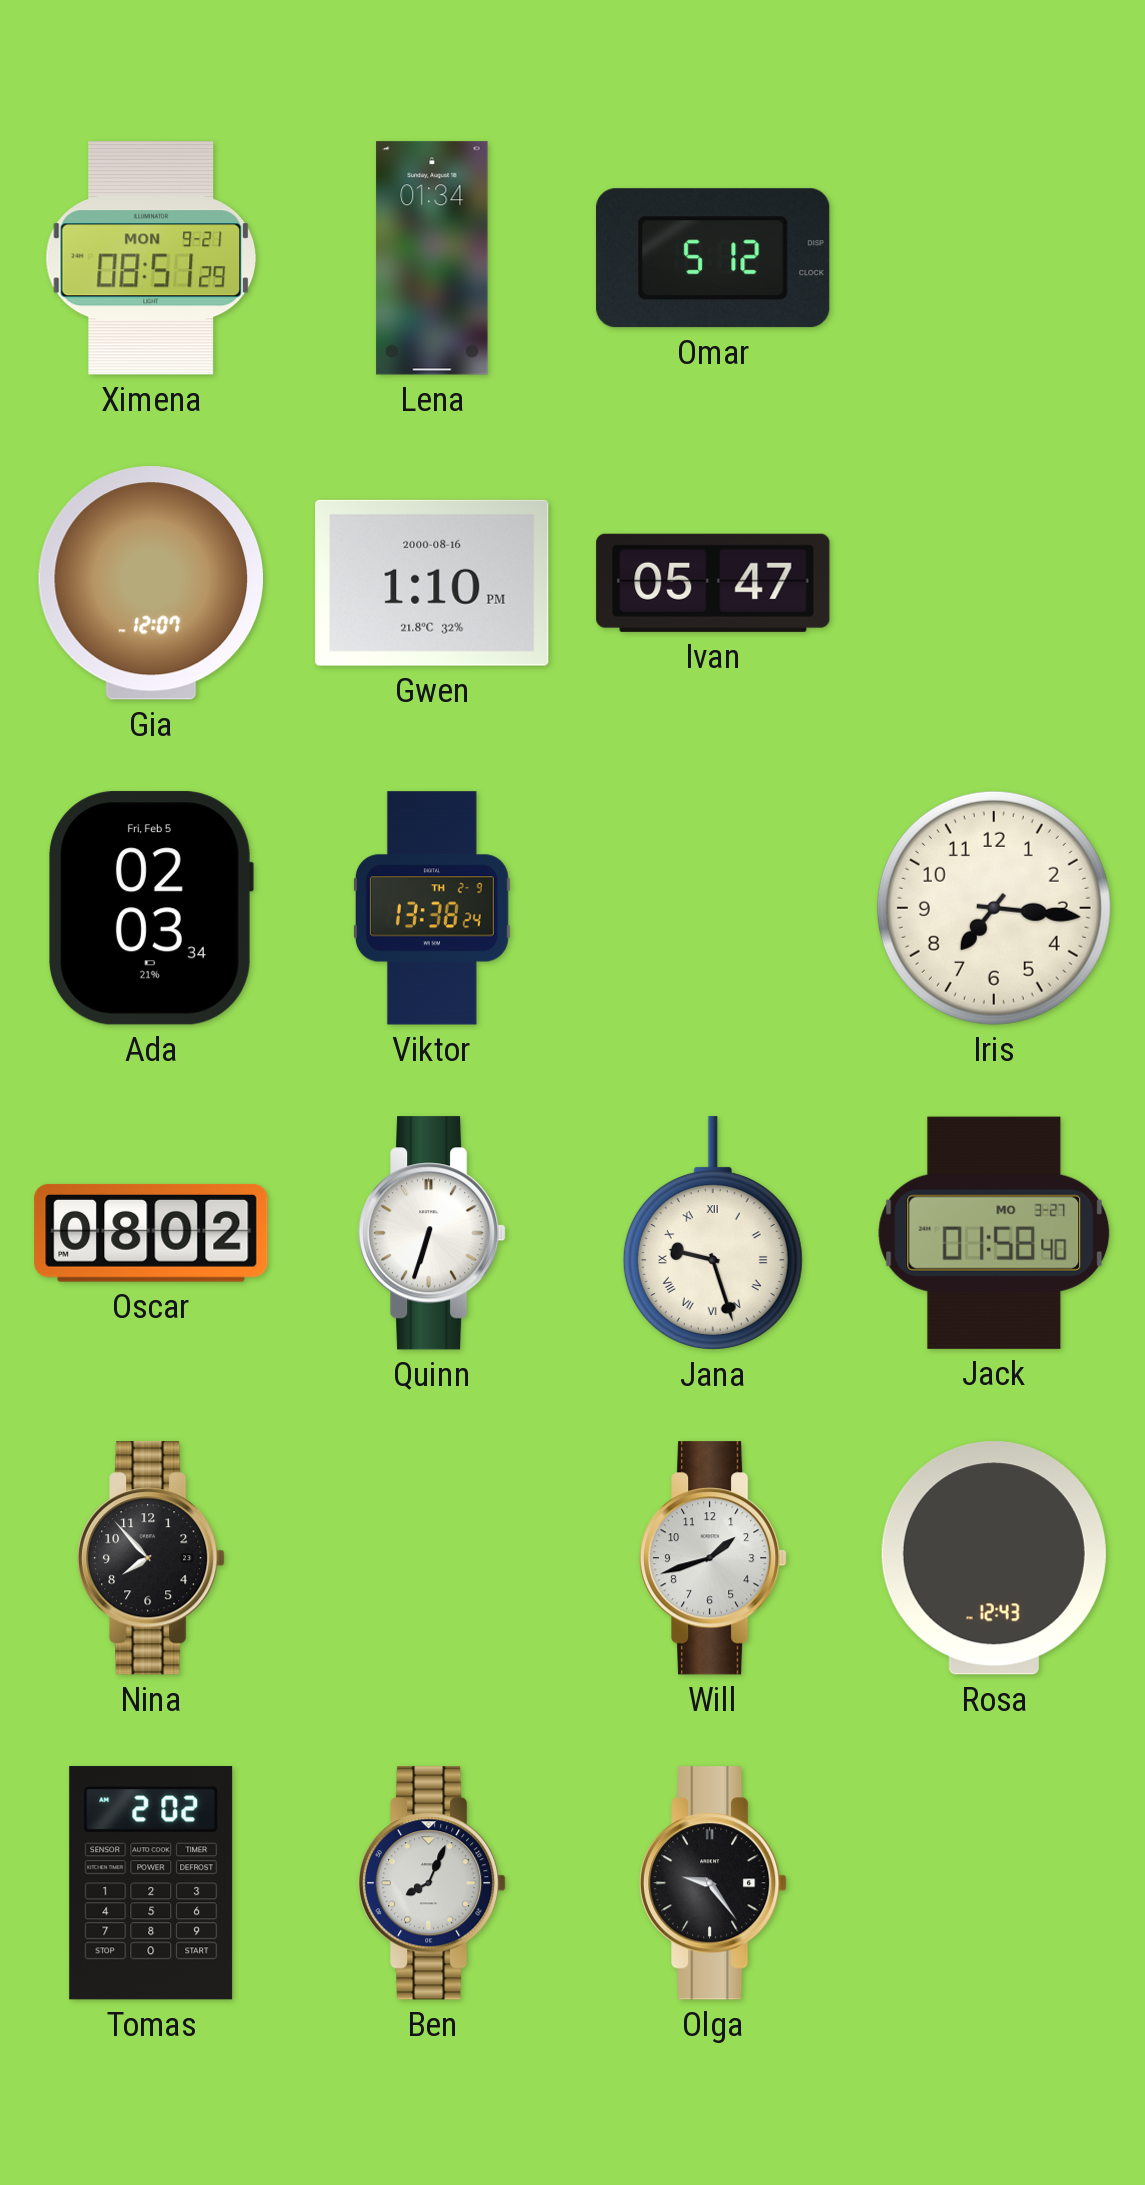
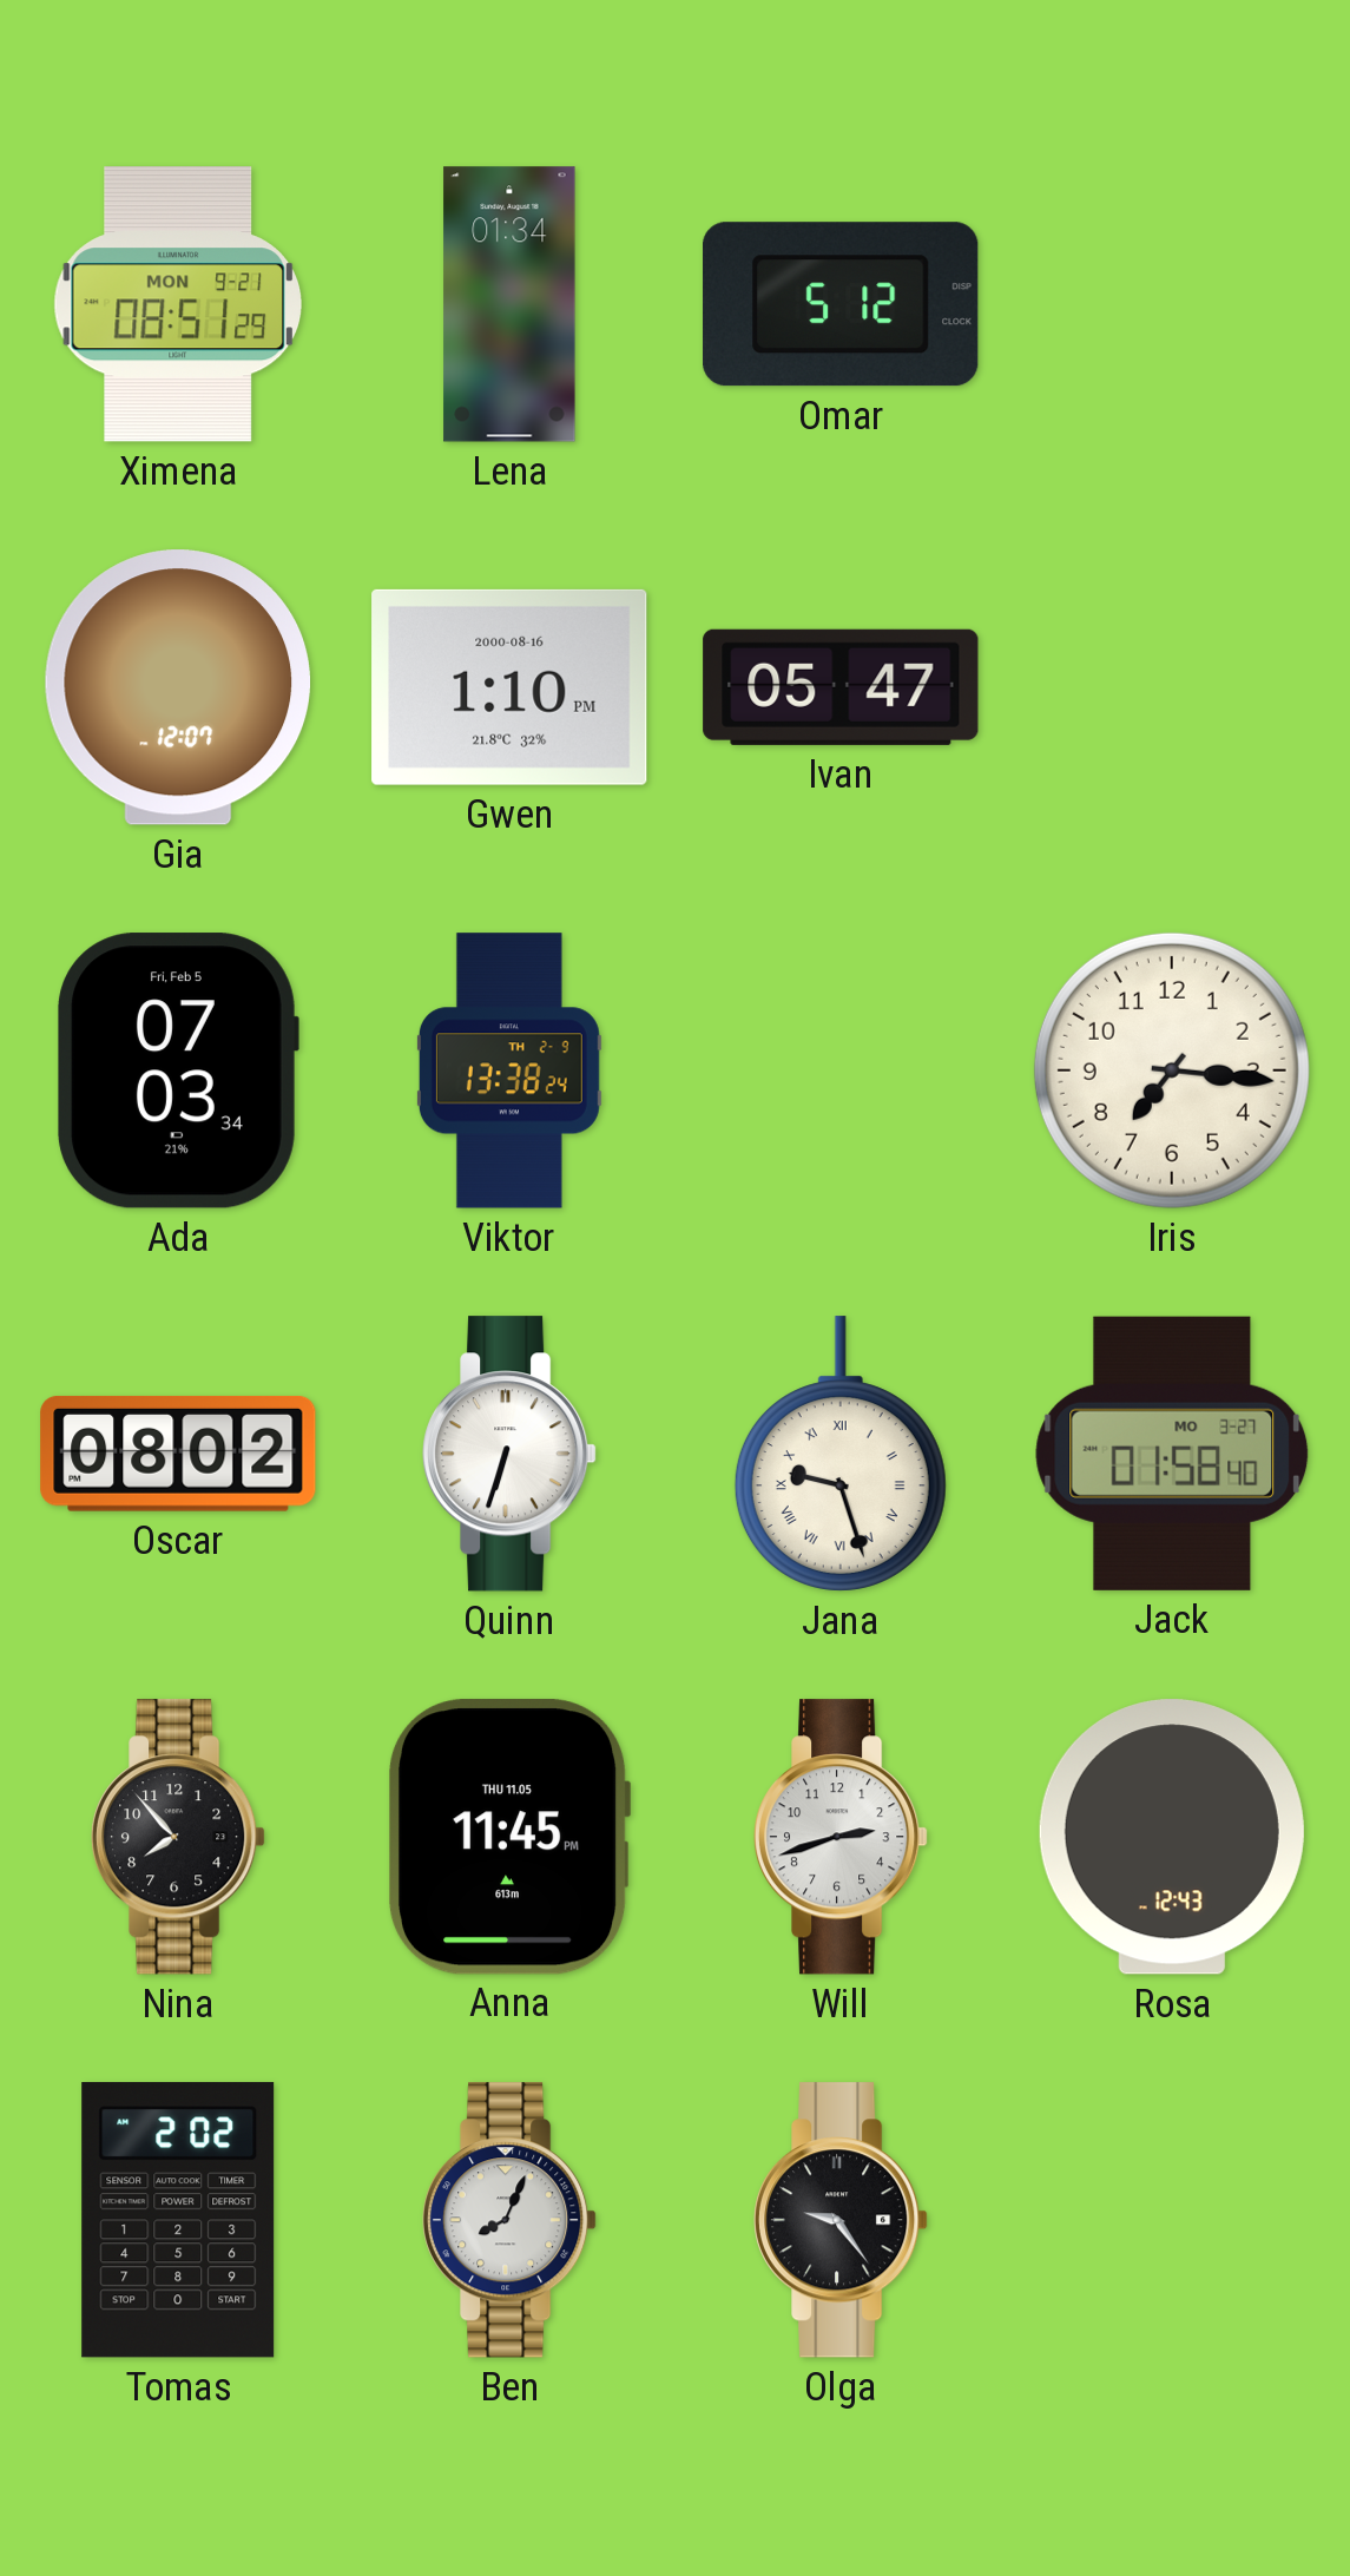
Ada: 02:03 -> 07:03
Anna: none -> 11:45
Will: 1:42 -> 2:42
